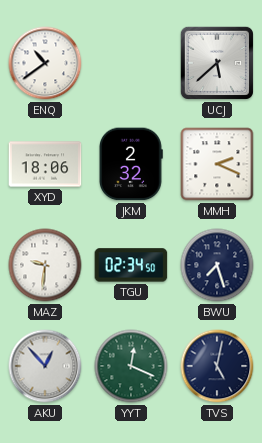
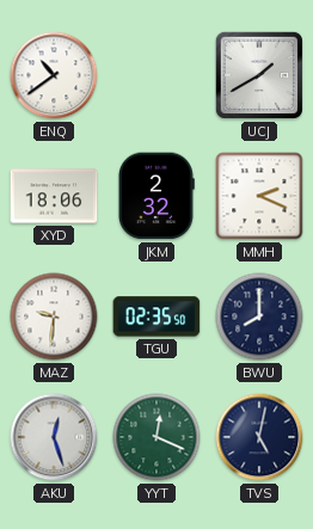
UCJ: 5:38 -> 1:40
TGU: 02:34 -> 02:35
BWU: 7:27 -> 8:00
AKU: 12:53 -> 12:27
